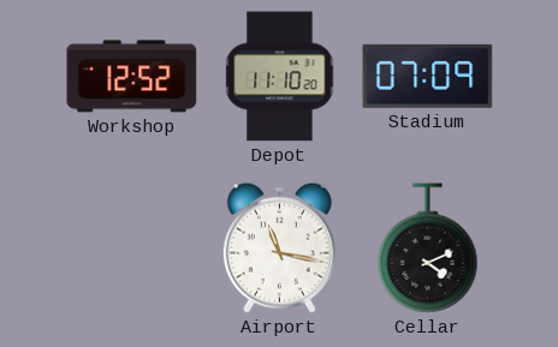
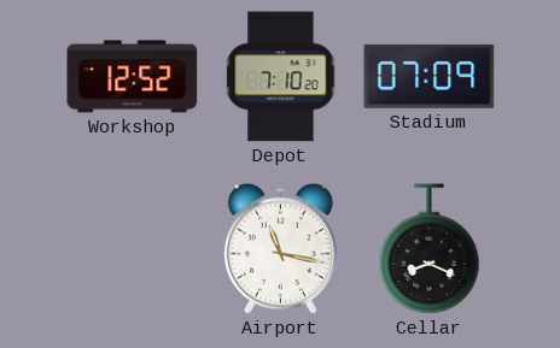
Depot: 11:10 -> 7:10
Cellar: 4:11 -> 8:19
